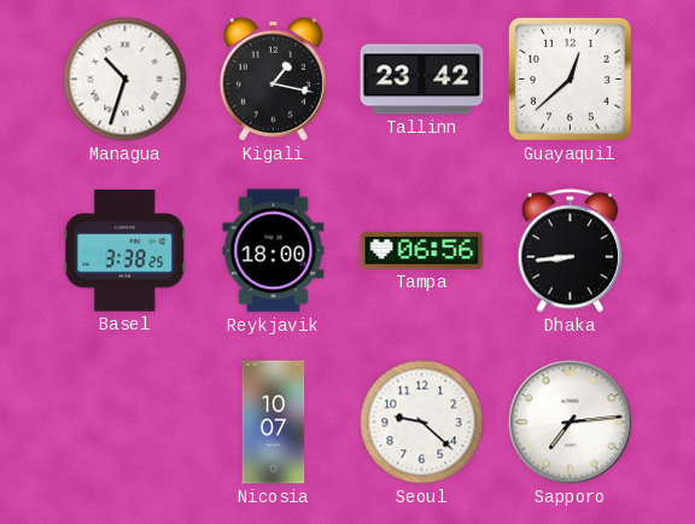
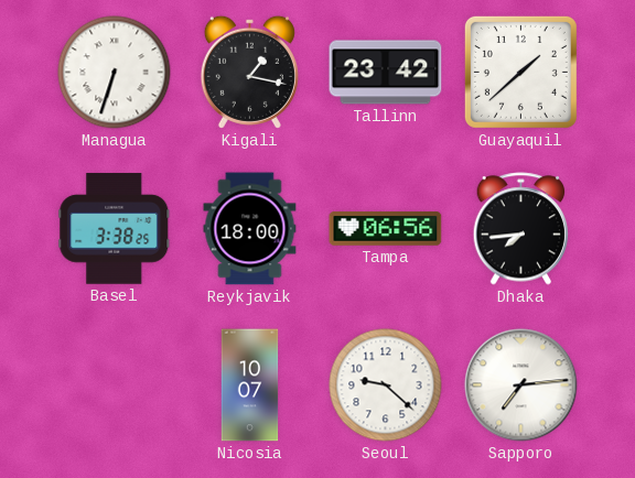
Managua: 10:33 -> 6:33
Guayaquil: 12:38 -> 1:38
Dhaka: 8:44 -> 7:44
